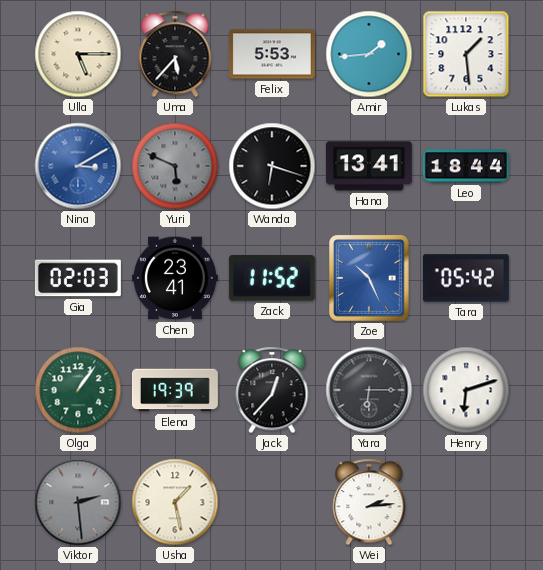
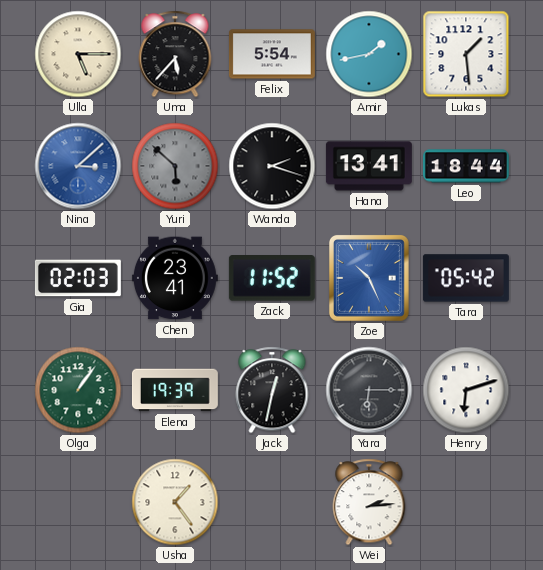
Felix: 5:53 -> 5:54
Amir: 1:44 -> 1:43
Nina: 3:10 -> 3:08
Yuri: 5:49 -> 5:52
Wanda: 6:18 -> 2:18
Jack: 12:37 -> 12:32
Viktor: 2:29 -> none
Usha: 1:28 -> 1:24
